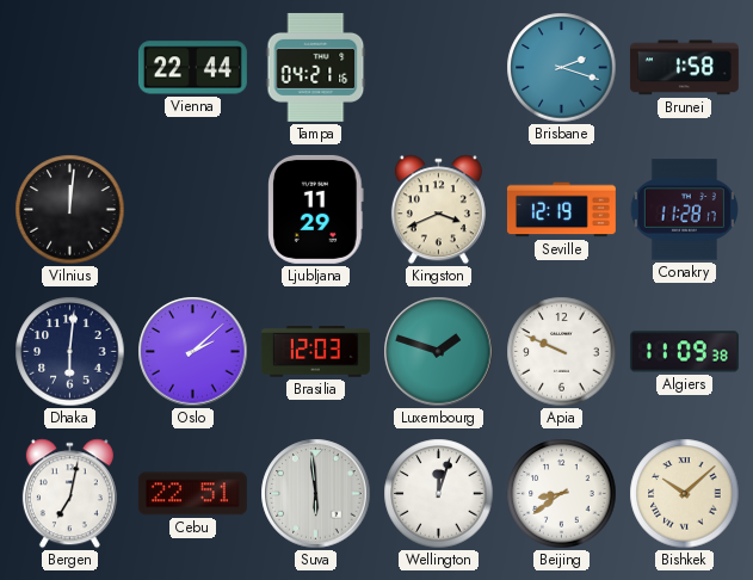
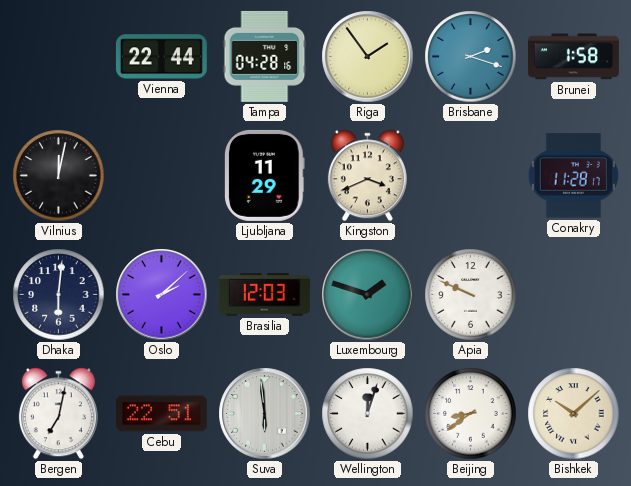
Tampa: 04:21 -> 04:28
Riga: none -> 1:54
Vilnius: 12:01 -> 12:02
Seville: 12:19 -> none
Algiers: 11:09 -> none
